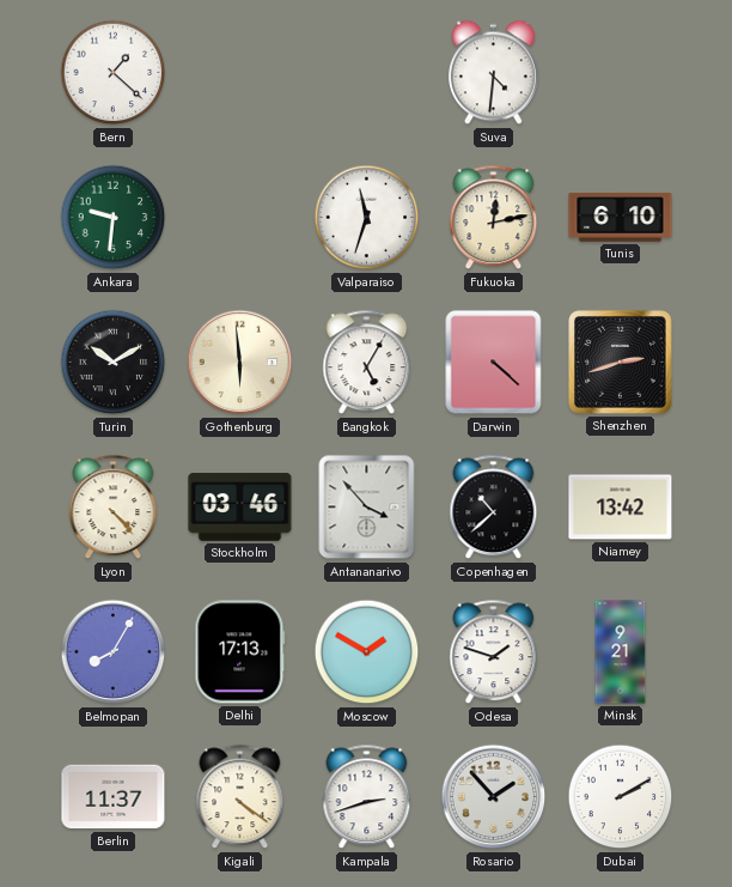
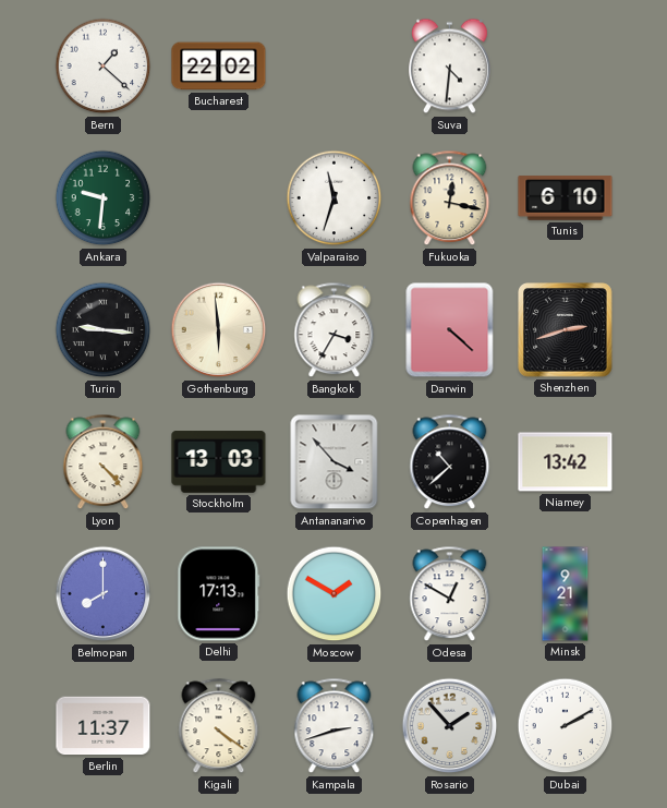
Bucharest: none -> 22:02
Fukuoka: 12:13 -> 12:17
Turin: 10:10 -> 9:16
Bangkok: 5:05 -> 3:35
Stockholm: 03:46 -> 13:03
Belmopan: 8:05 -> 8:00
Odesa: 1:48 -> 12:50
